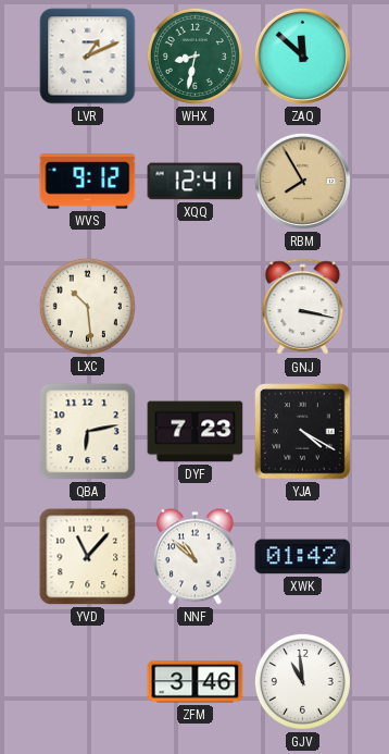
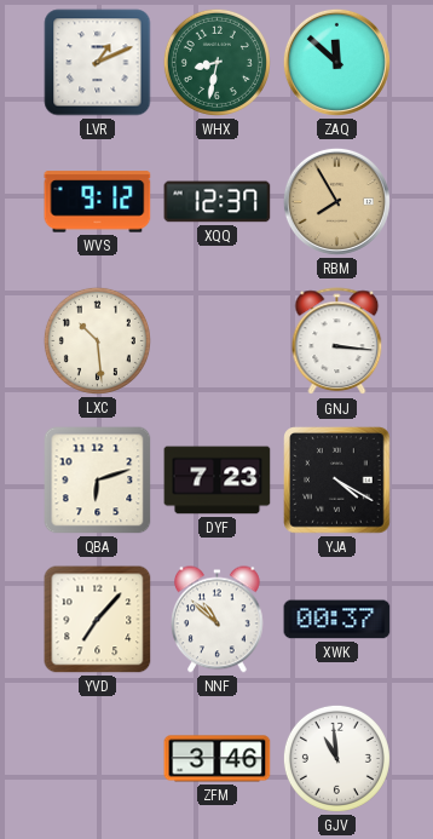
XQQ: 12:41 -> 12:37
GNJ: 3:17 -> 3:16
QBA: 6:13 -> 6:12
YVD: 11:07 -> 7:07
XWK: 01:42 -> 00:37
